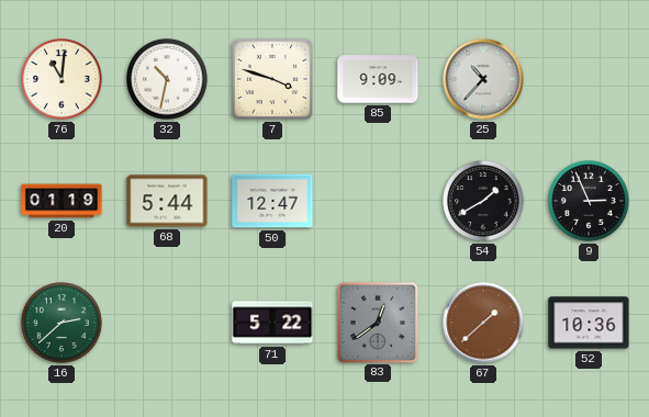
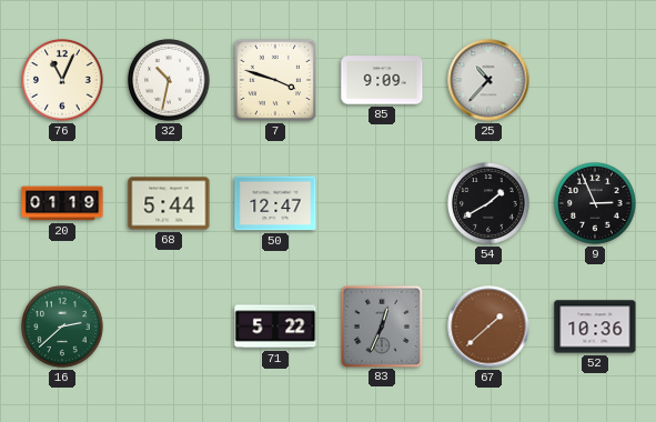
76: 11:01 -> 11:04
83: 12:39 -> 12:34
